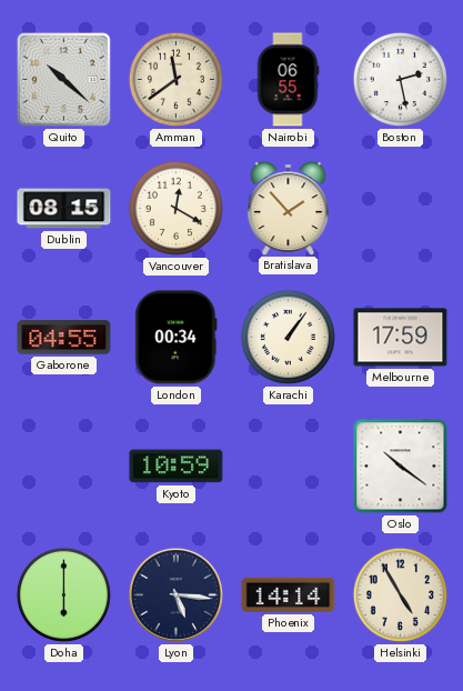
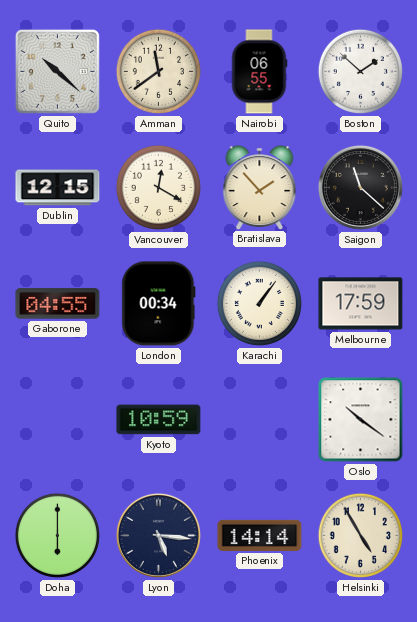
Boston: 2:28 -> 1:52
Dublin: 08:15 -> 12:15
Saigon: none -> 11:22
